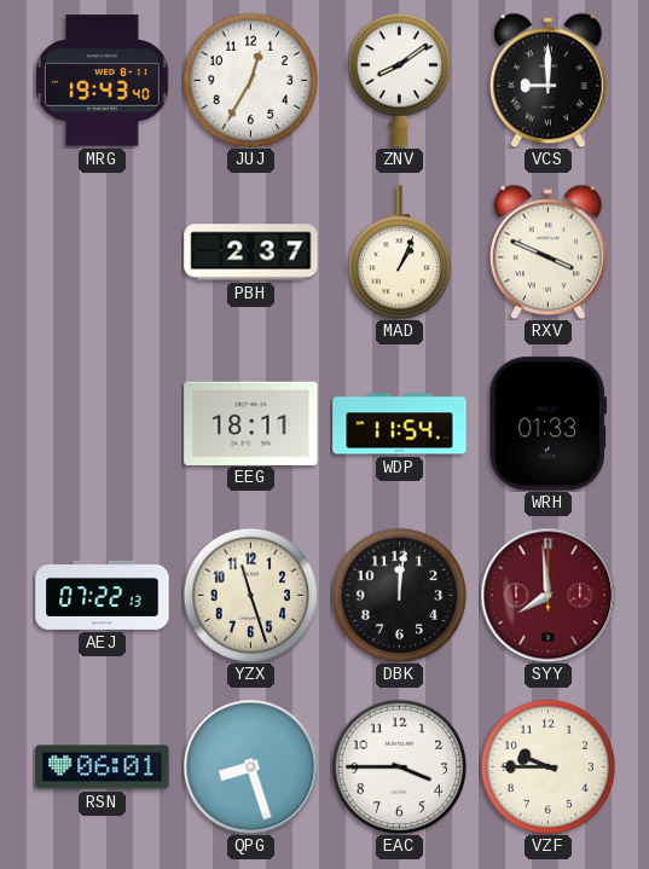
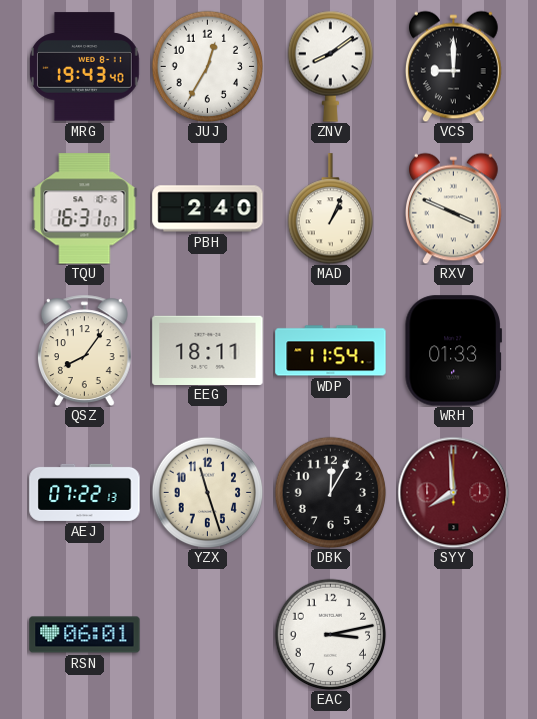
TQU: none -> 16:31
PBH: 2:37 -> 2:40
QSZ: none -> 8:06
DBK: 12:01 -> 12:05
QPG: 8:27 -> none
EAC: 3:45 -> 3:13
VZF: 9:45 -> none
